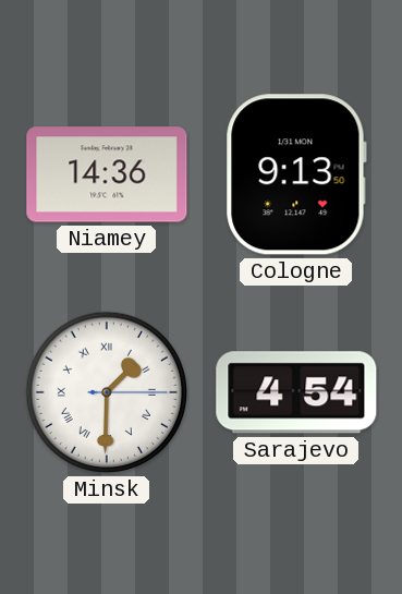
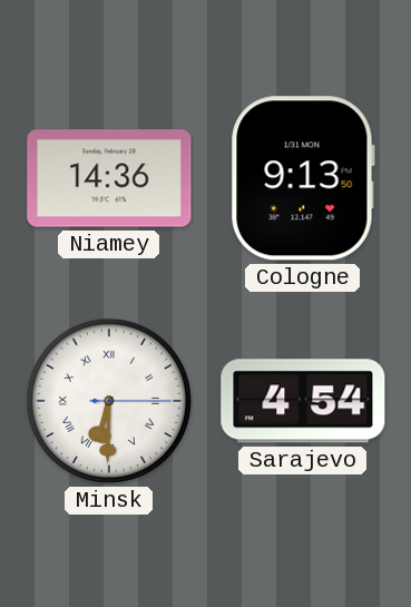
Minsk: 1:30 -> 6:30
